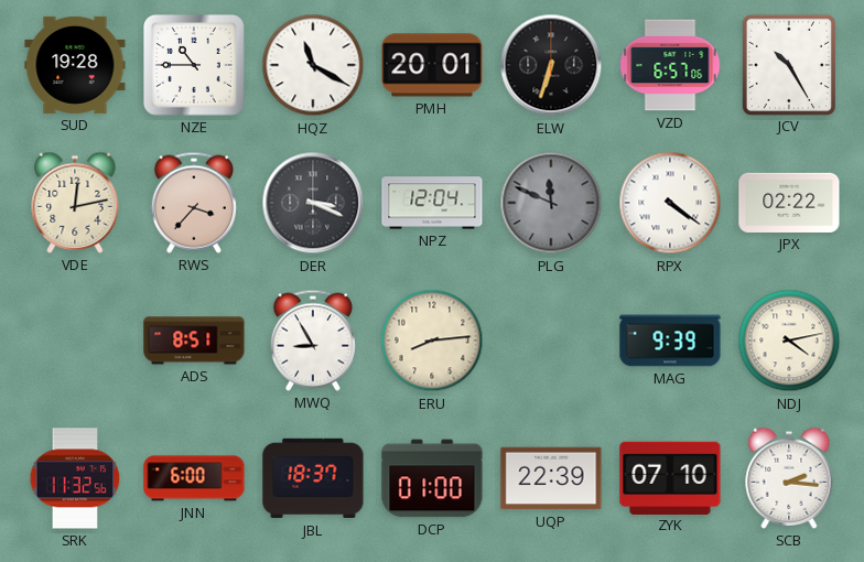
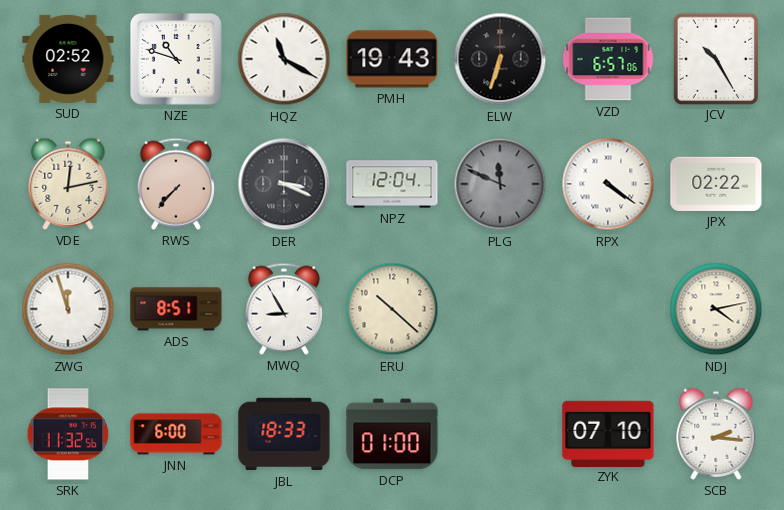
SUD: 19:28 -> 02:52
NZE: 10:45 -> 10:48
PMH: 20:01 -> 19:43
RWS: 3:37 -> 7:37
ZWG: none -> 11:57
ERU: 8:14 -> 10:22
MAG: 9:39 -> none
JBL: 18:37 -> 18:33
UQP: 22:39 -> none
